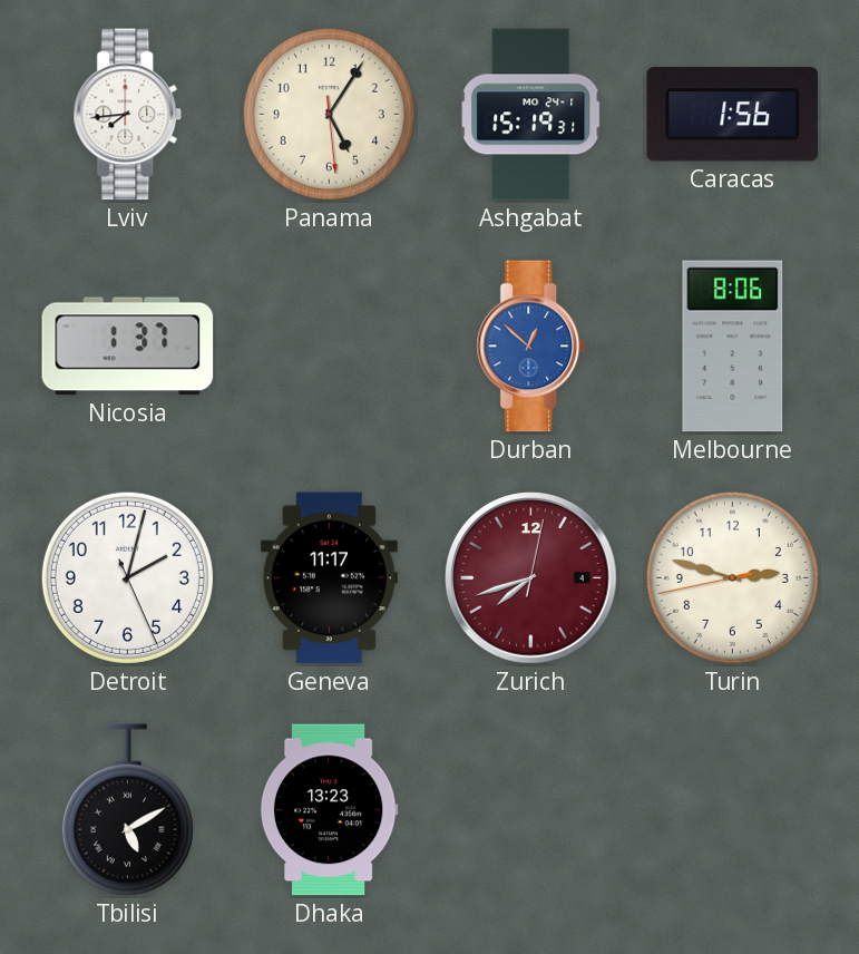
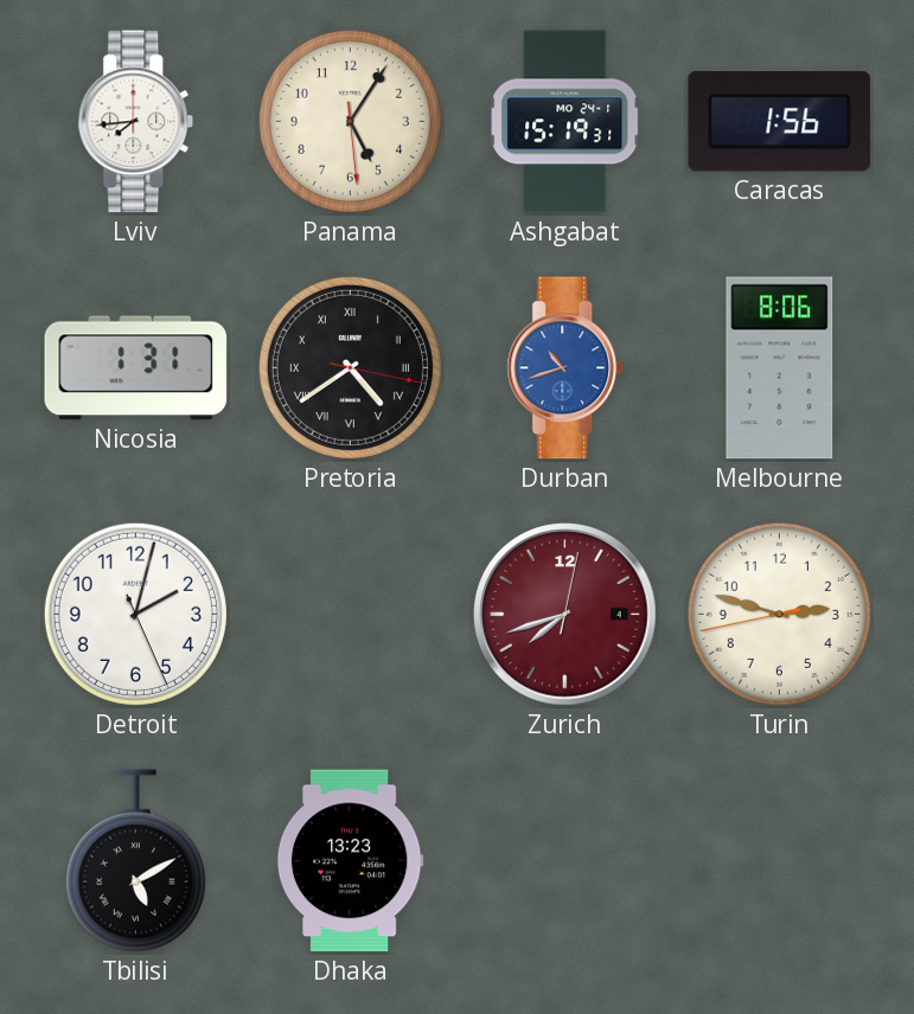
Nicosia: 1:37 -> 1:31
Pretoria: none -> 4:39
Durban: 12:52 -> 10:42
Geneva: 11:17 -> none
